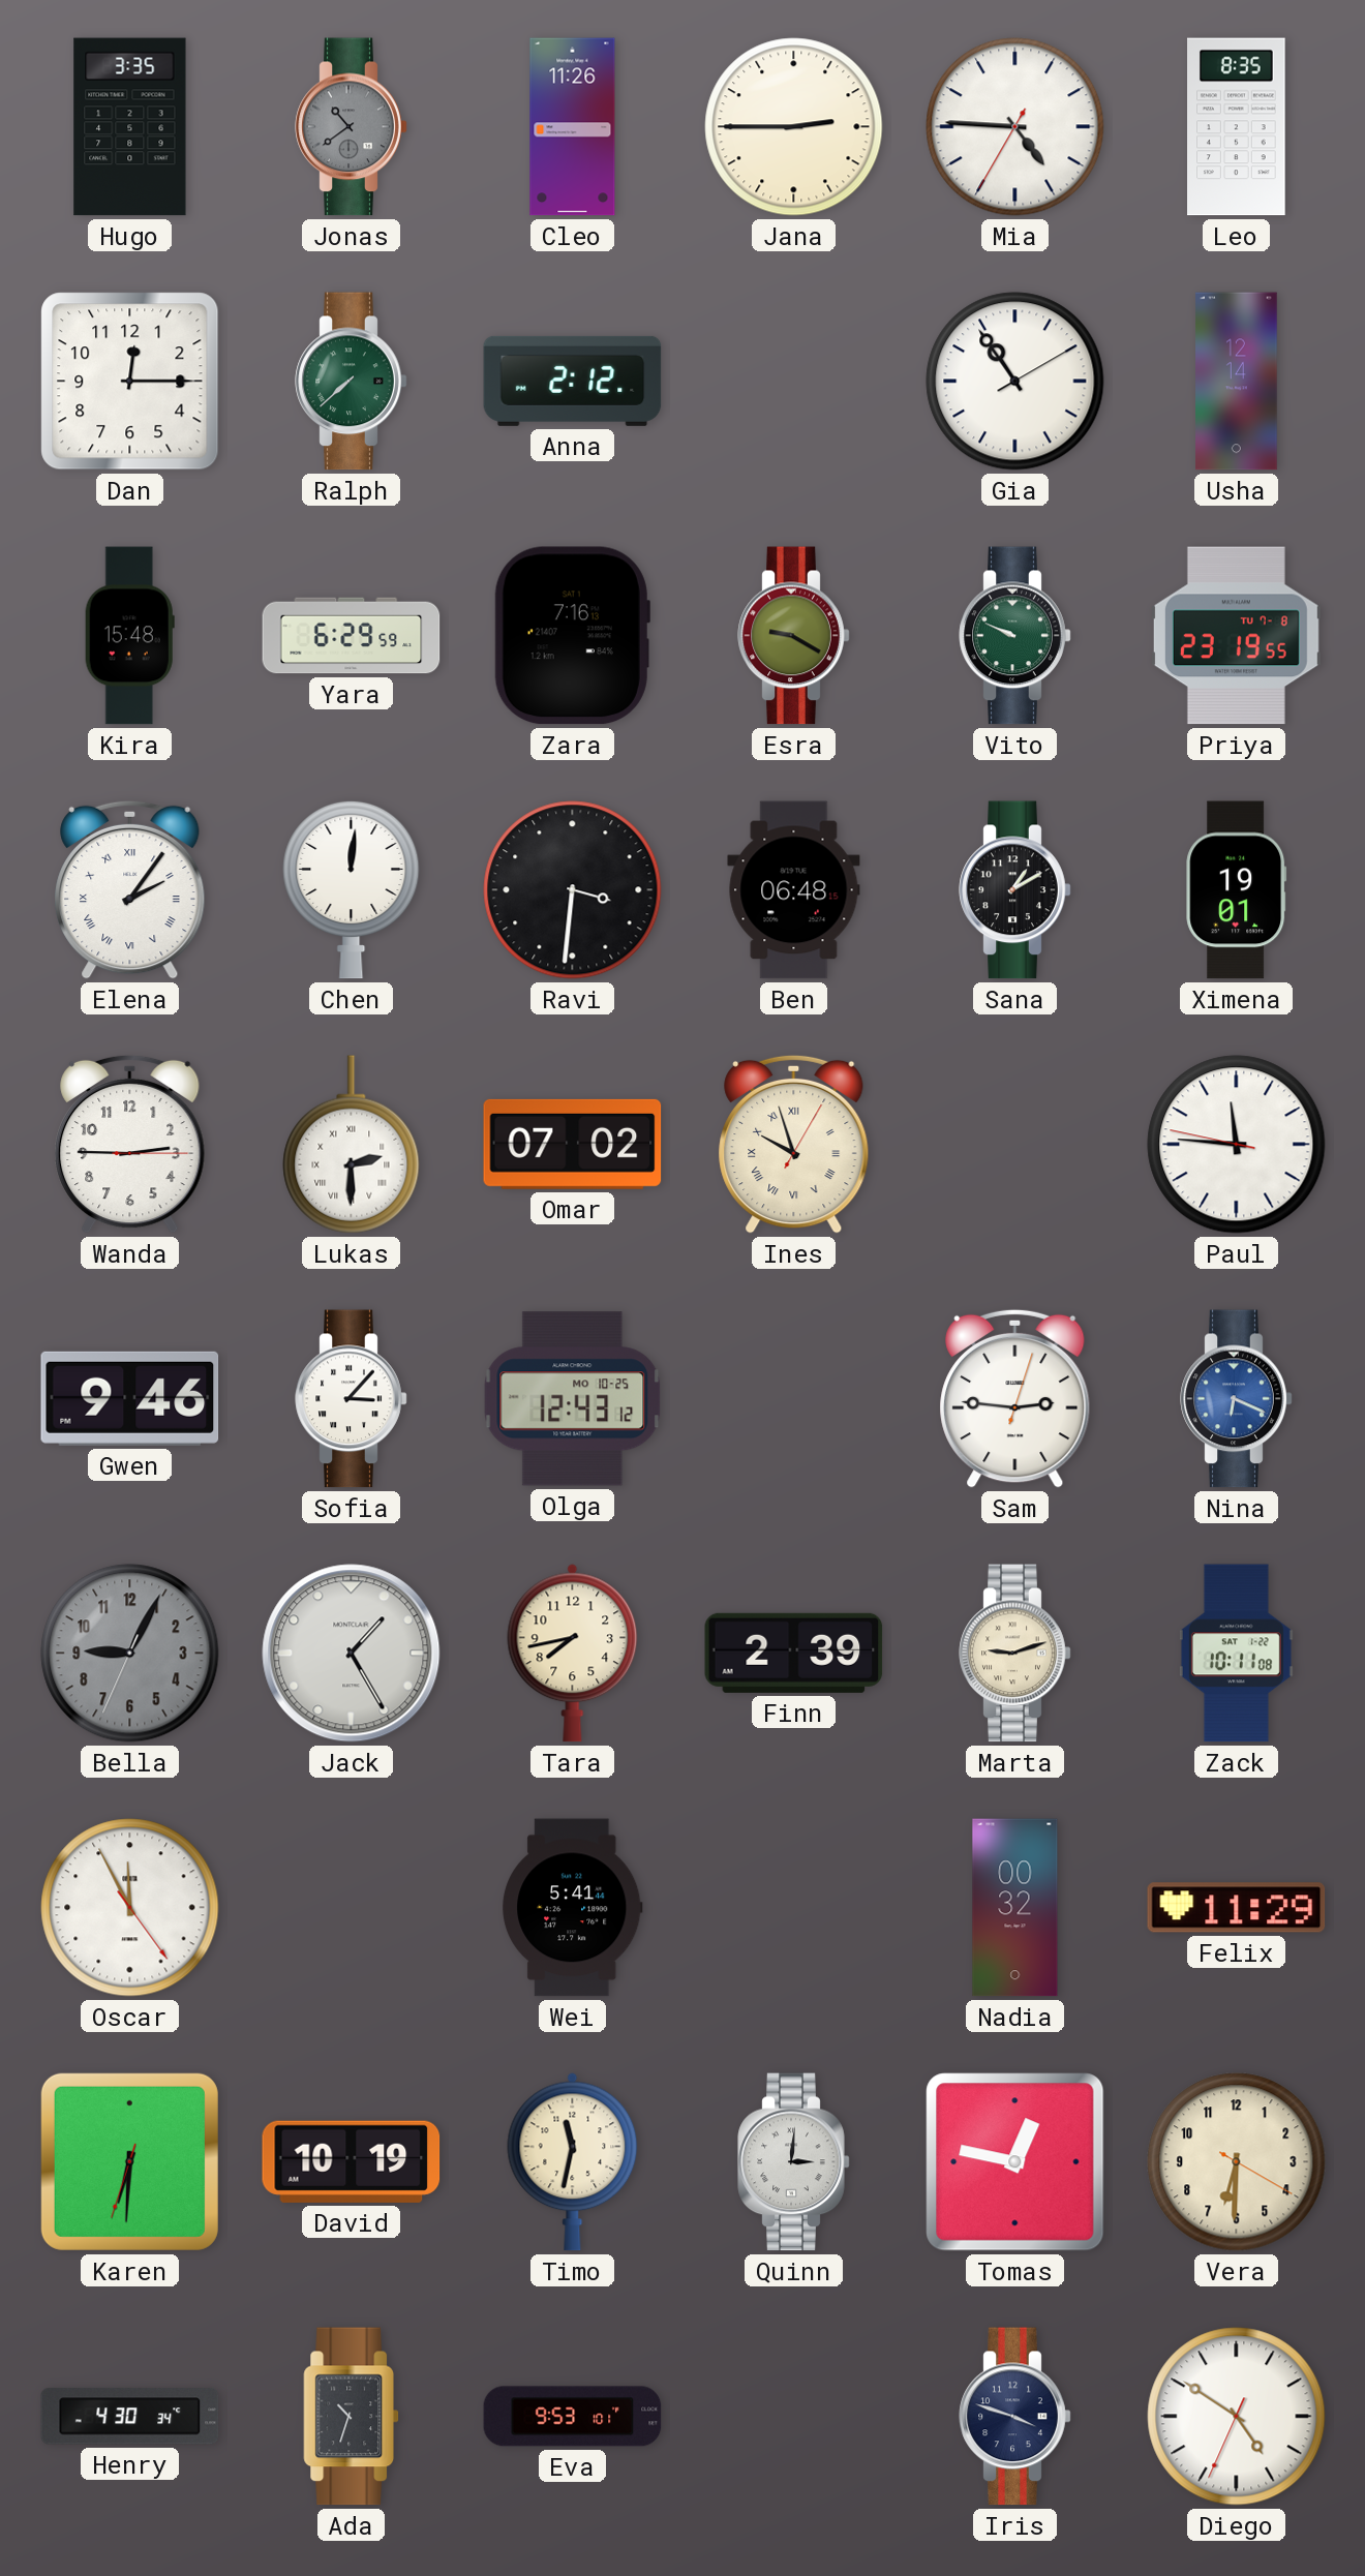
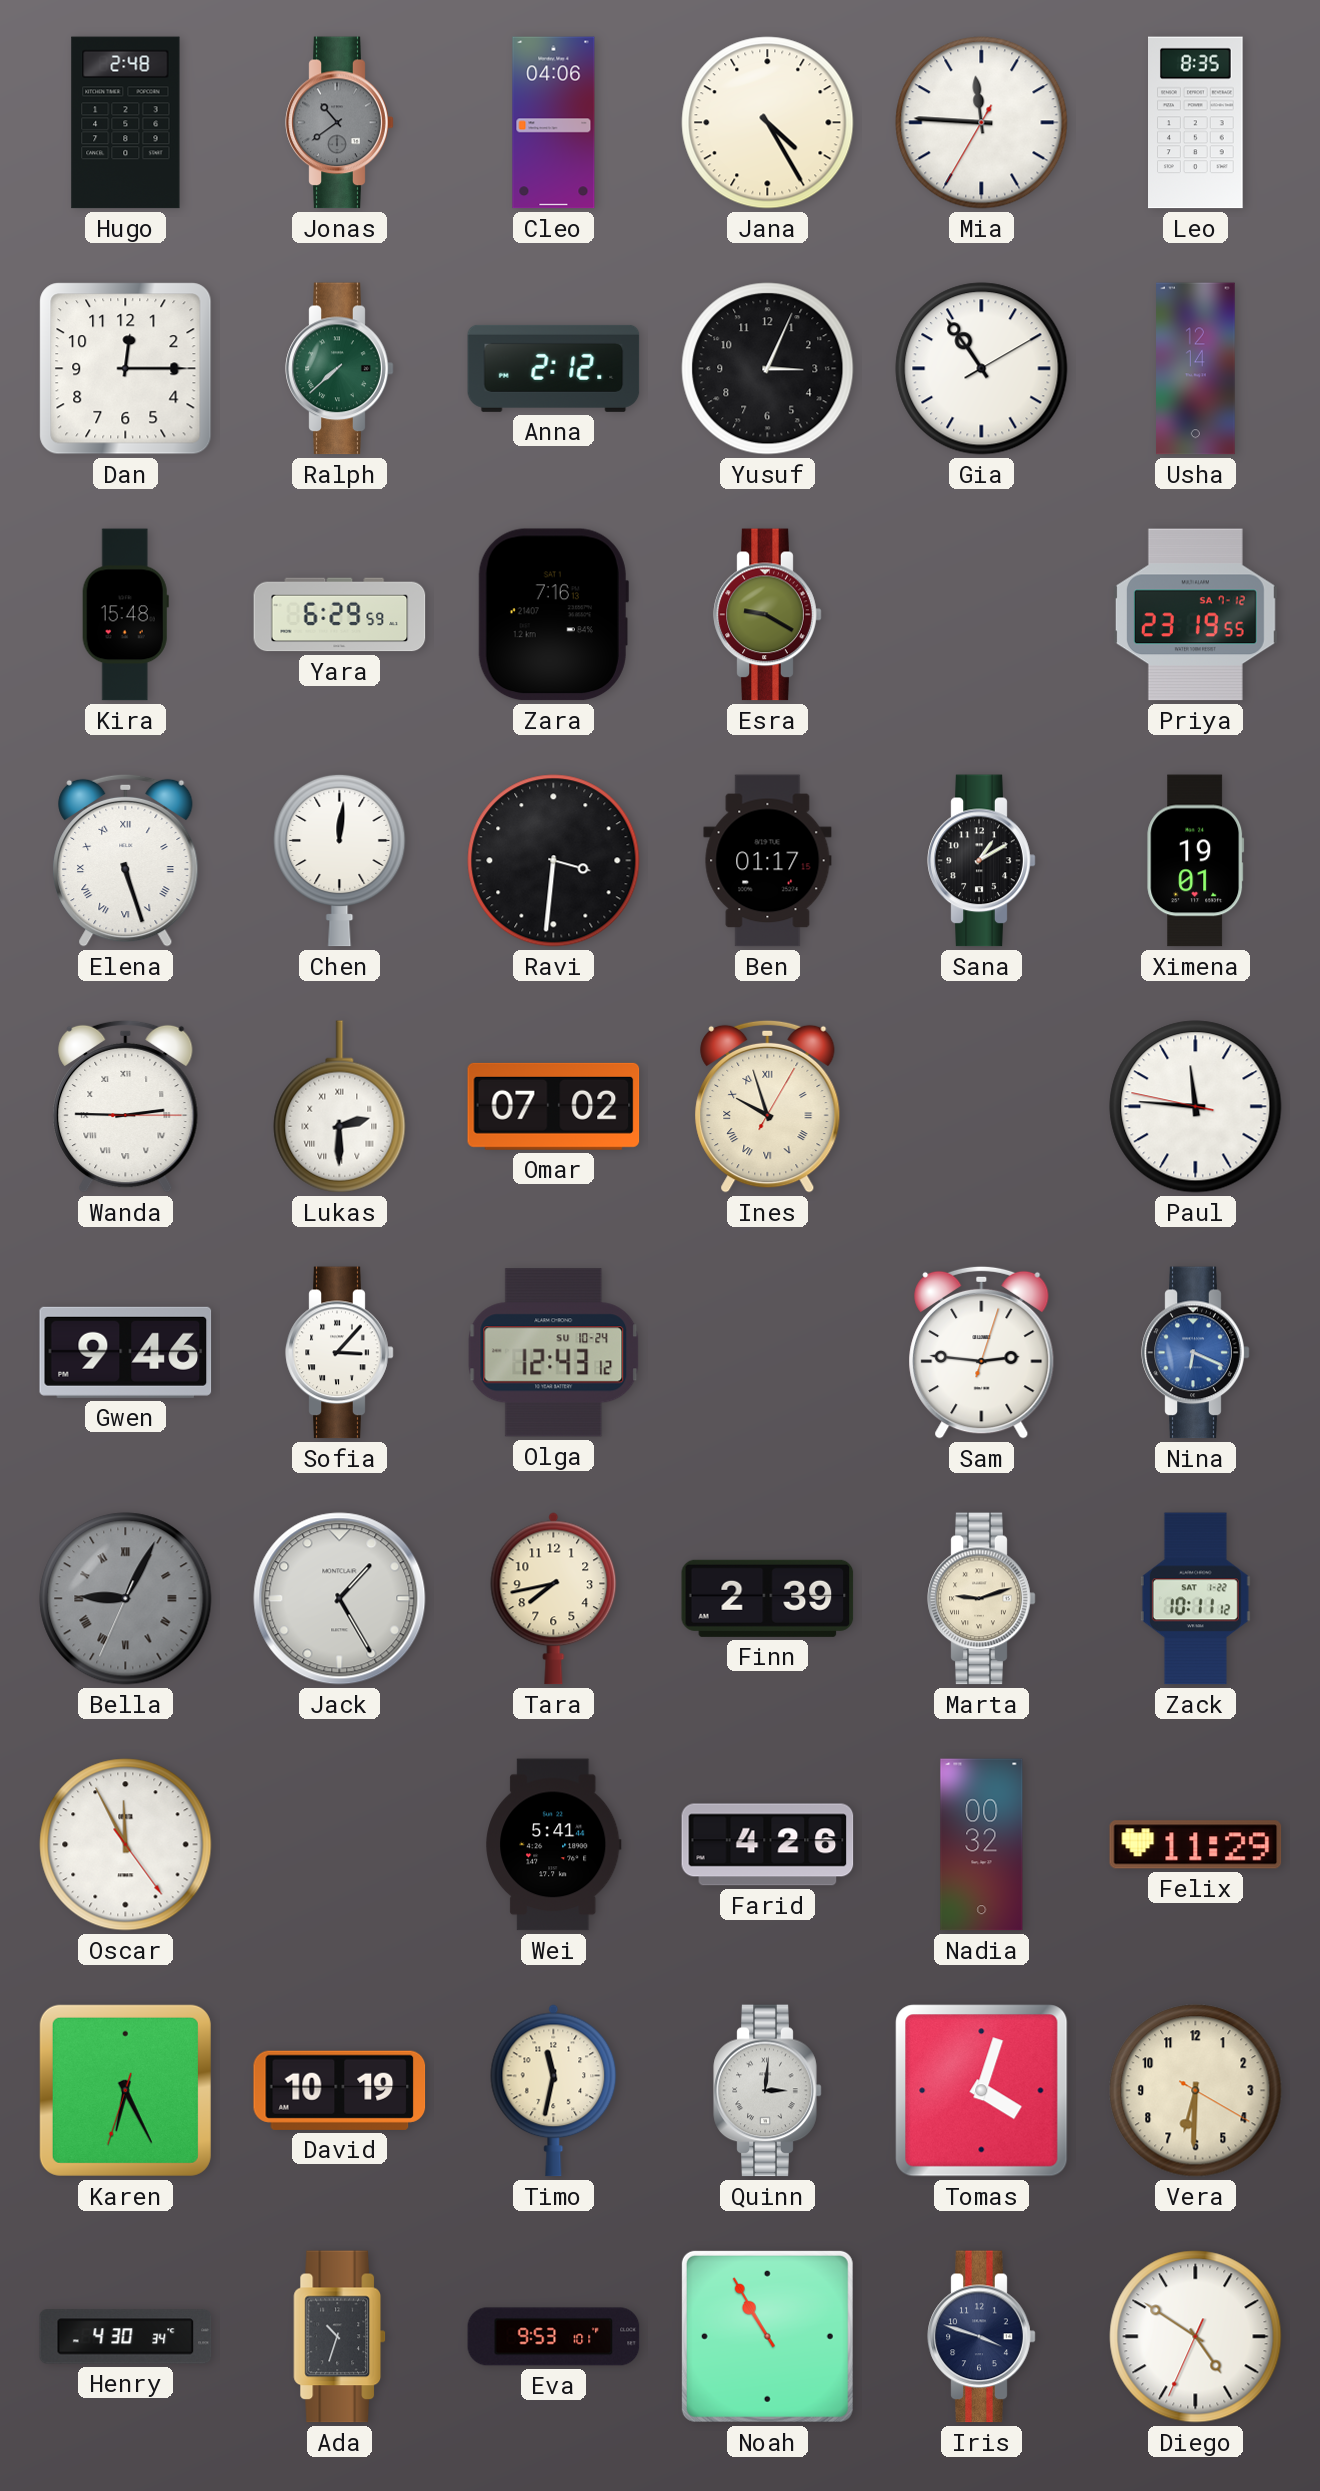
Hugo: 3:35 -> 2:48
Cleo: 11:26 -> 04:06
Jana: 2:45 -> 4:25
Mia: 4:45 -> 11:45
Yusuf: none -> 3:04
Vito: 9:49 -> none
Priya date: TU 7-8 -> SA 7-12
Elena: 2:06 -> 5:27
Ben: 06:48 -> 01:17
Wanda numerals: Arabic -> Roman
Olga date: MO 10-25 -> SU 10-24
Bella numerals: Arabic -> Roman
Zack: 10:11:08 -> 10:11:12
Farid: none -> 4:26
Karen: 6:30 -> 6:25
Tomas: 12:47 -> 4:03
Noah: none -> 10:55
